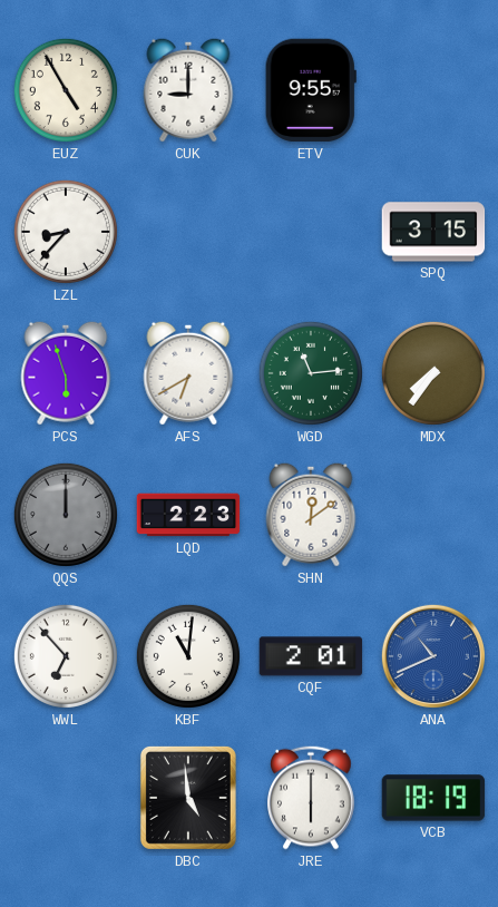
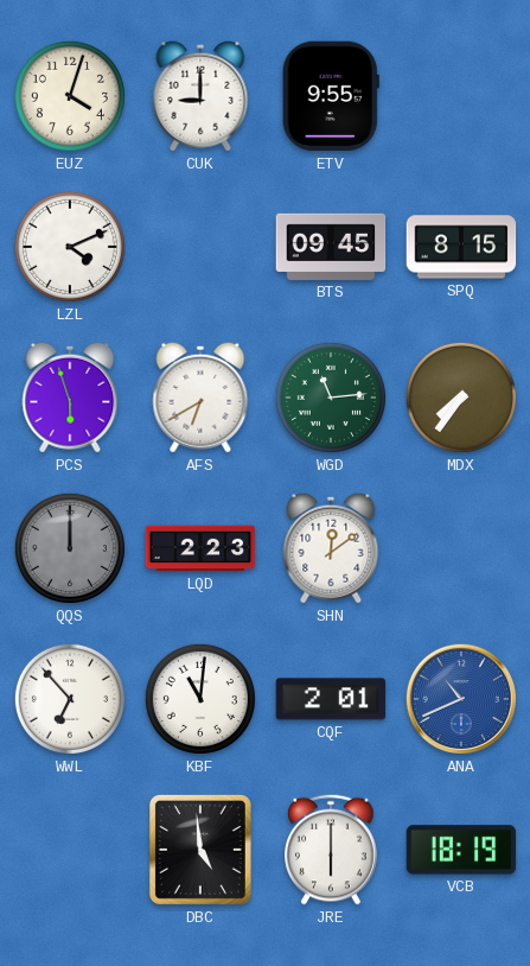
EUZ: 4:55 -> 4:03
LZL: 8:37 -> 4:11
BTS: none -> 09:45
SPQ: 3:15 -> 8:15
